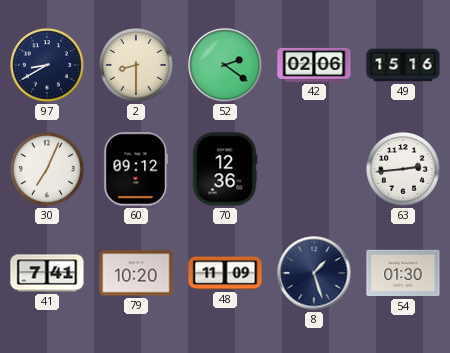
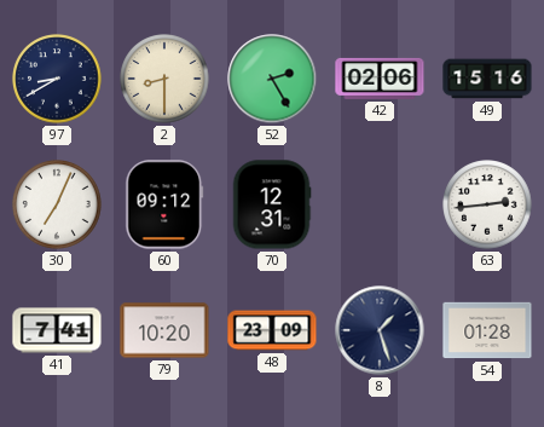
52: 2:21 -> 2:25
70: 12:36 -> 12:31
48: 11:09 -> 23:09
54: 01:30 -> 01:28
